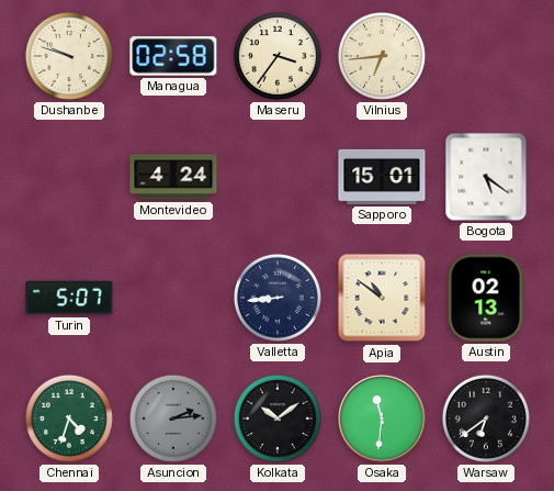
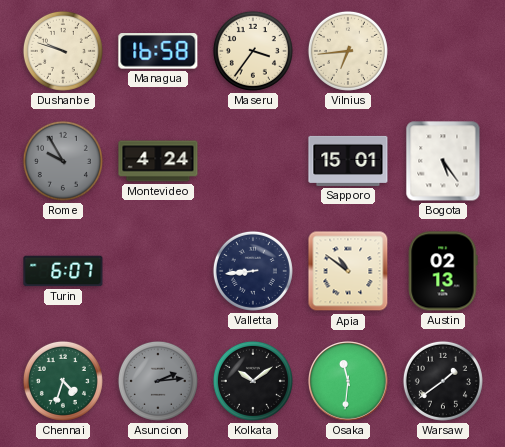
Managua: 02:58 -> 16:58
Rome: none -> 9:55
Bogota: 5:21 -> 5:24
Turin: 5:07 -> 6:07
Warsaw: 6:39 -> 1:39
